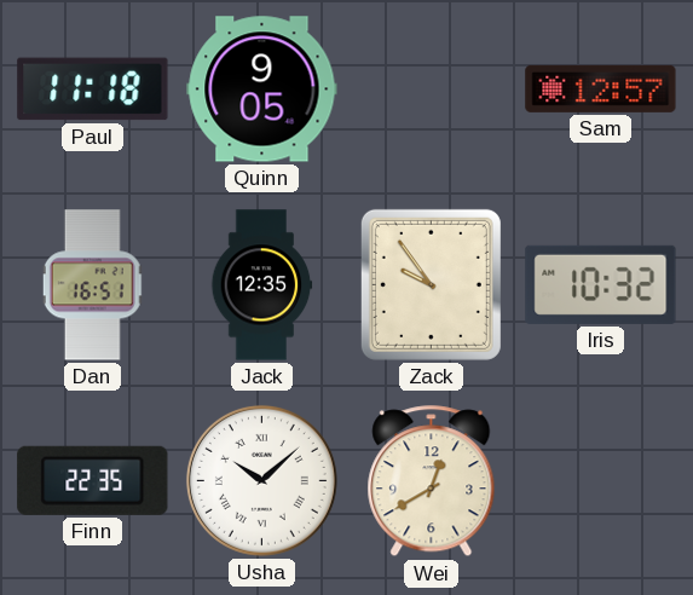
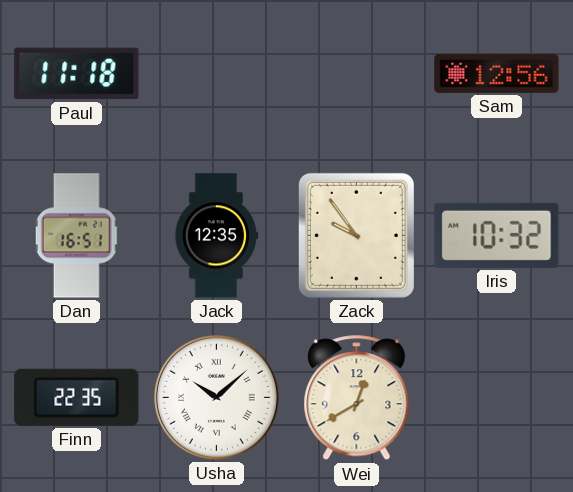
Quinn: 9:05 -> none
Sam: 12:57 -> 12:56
